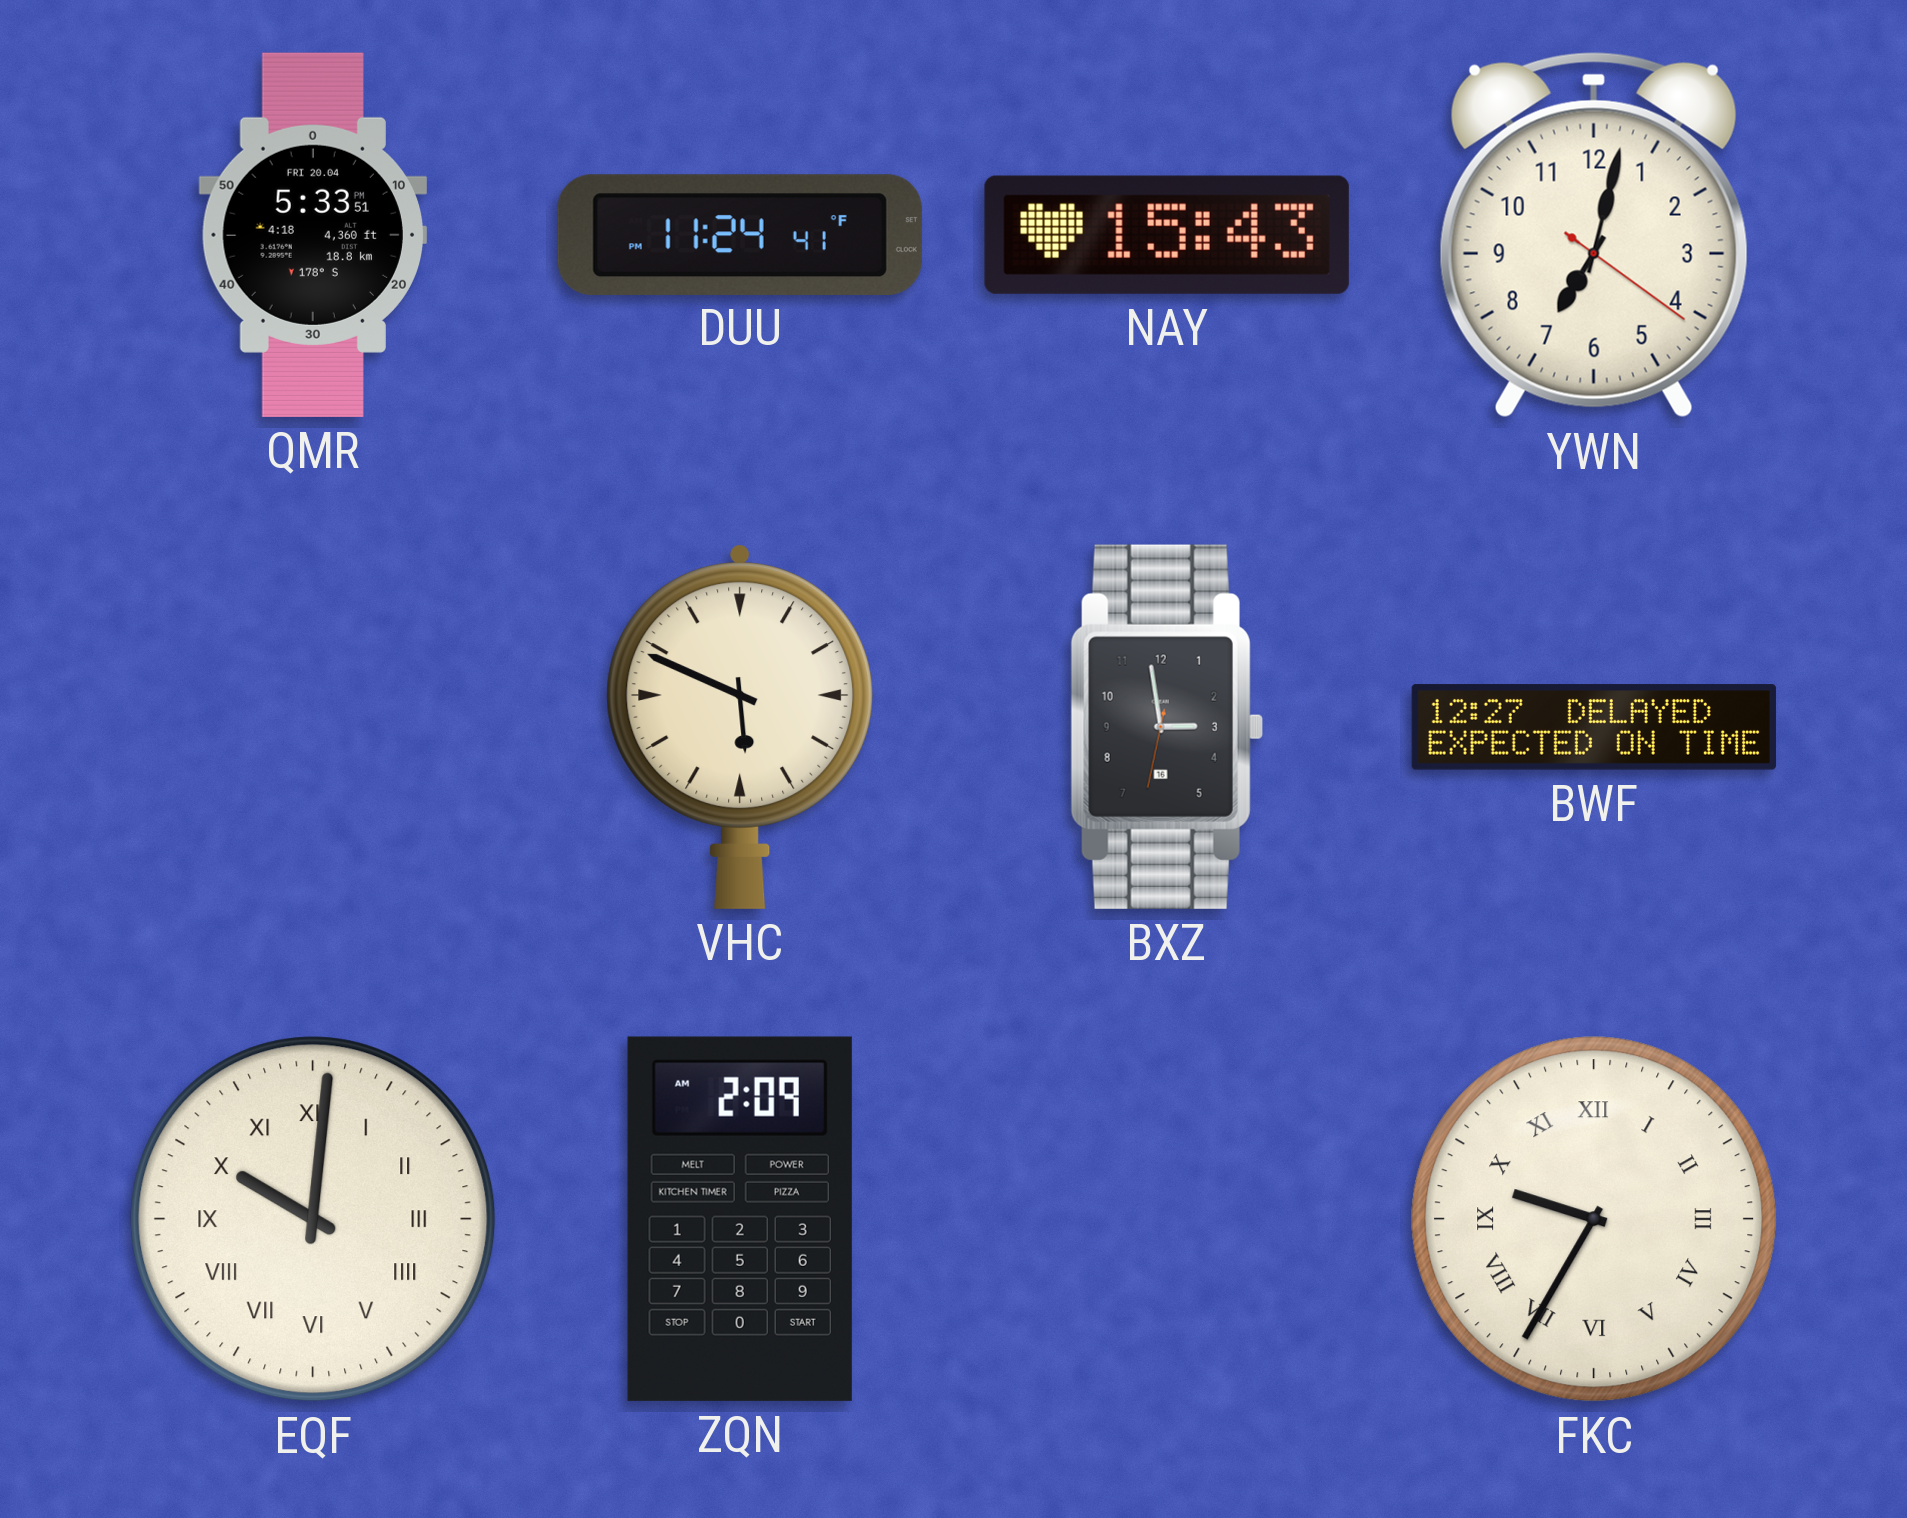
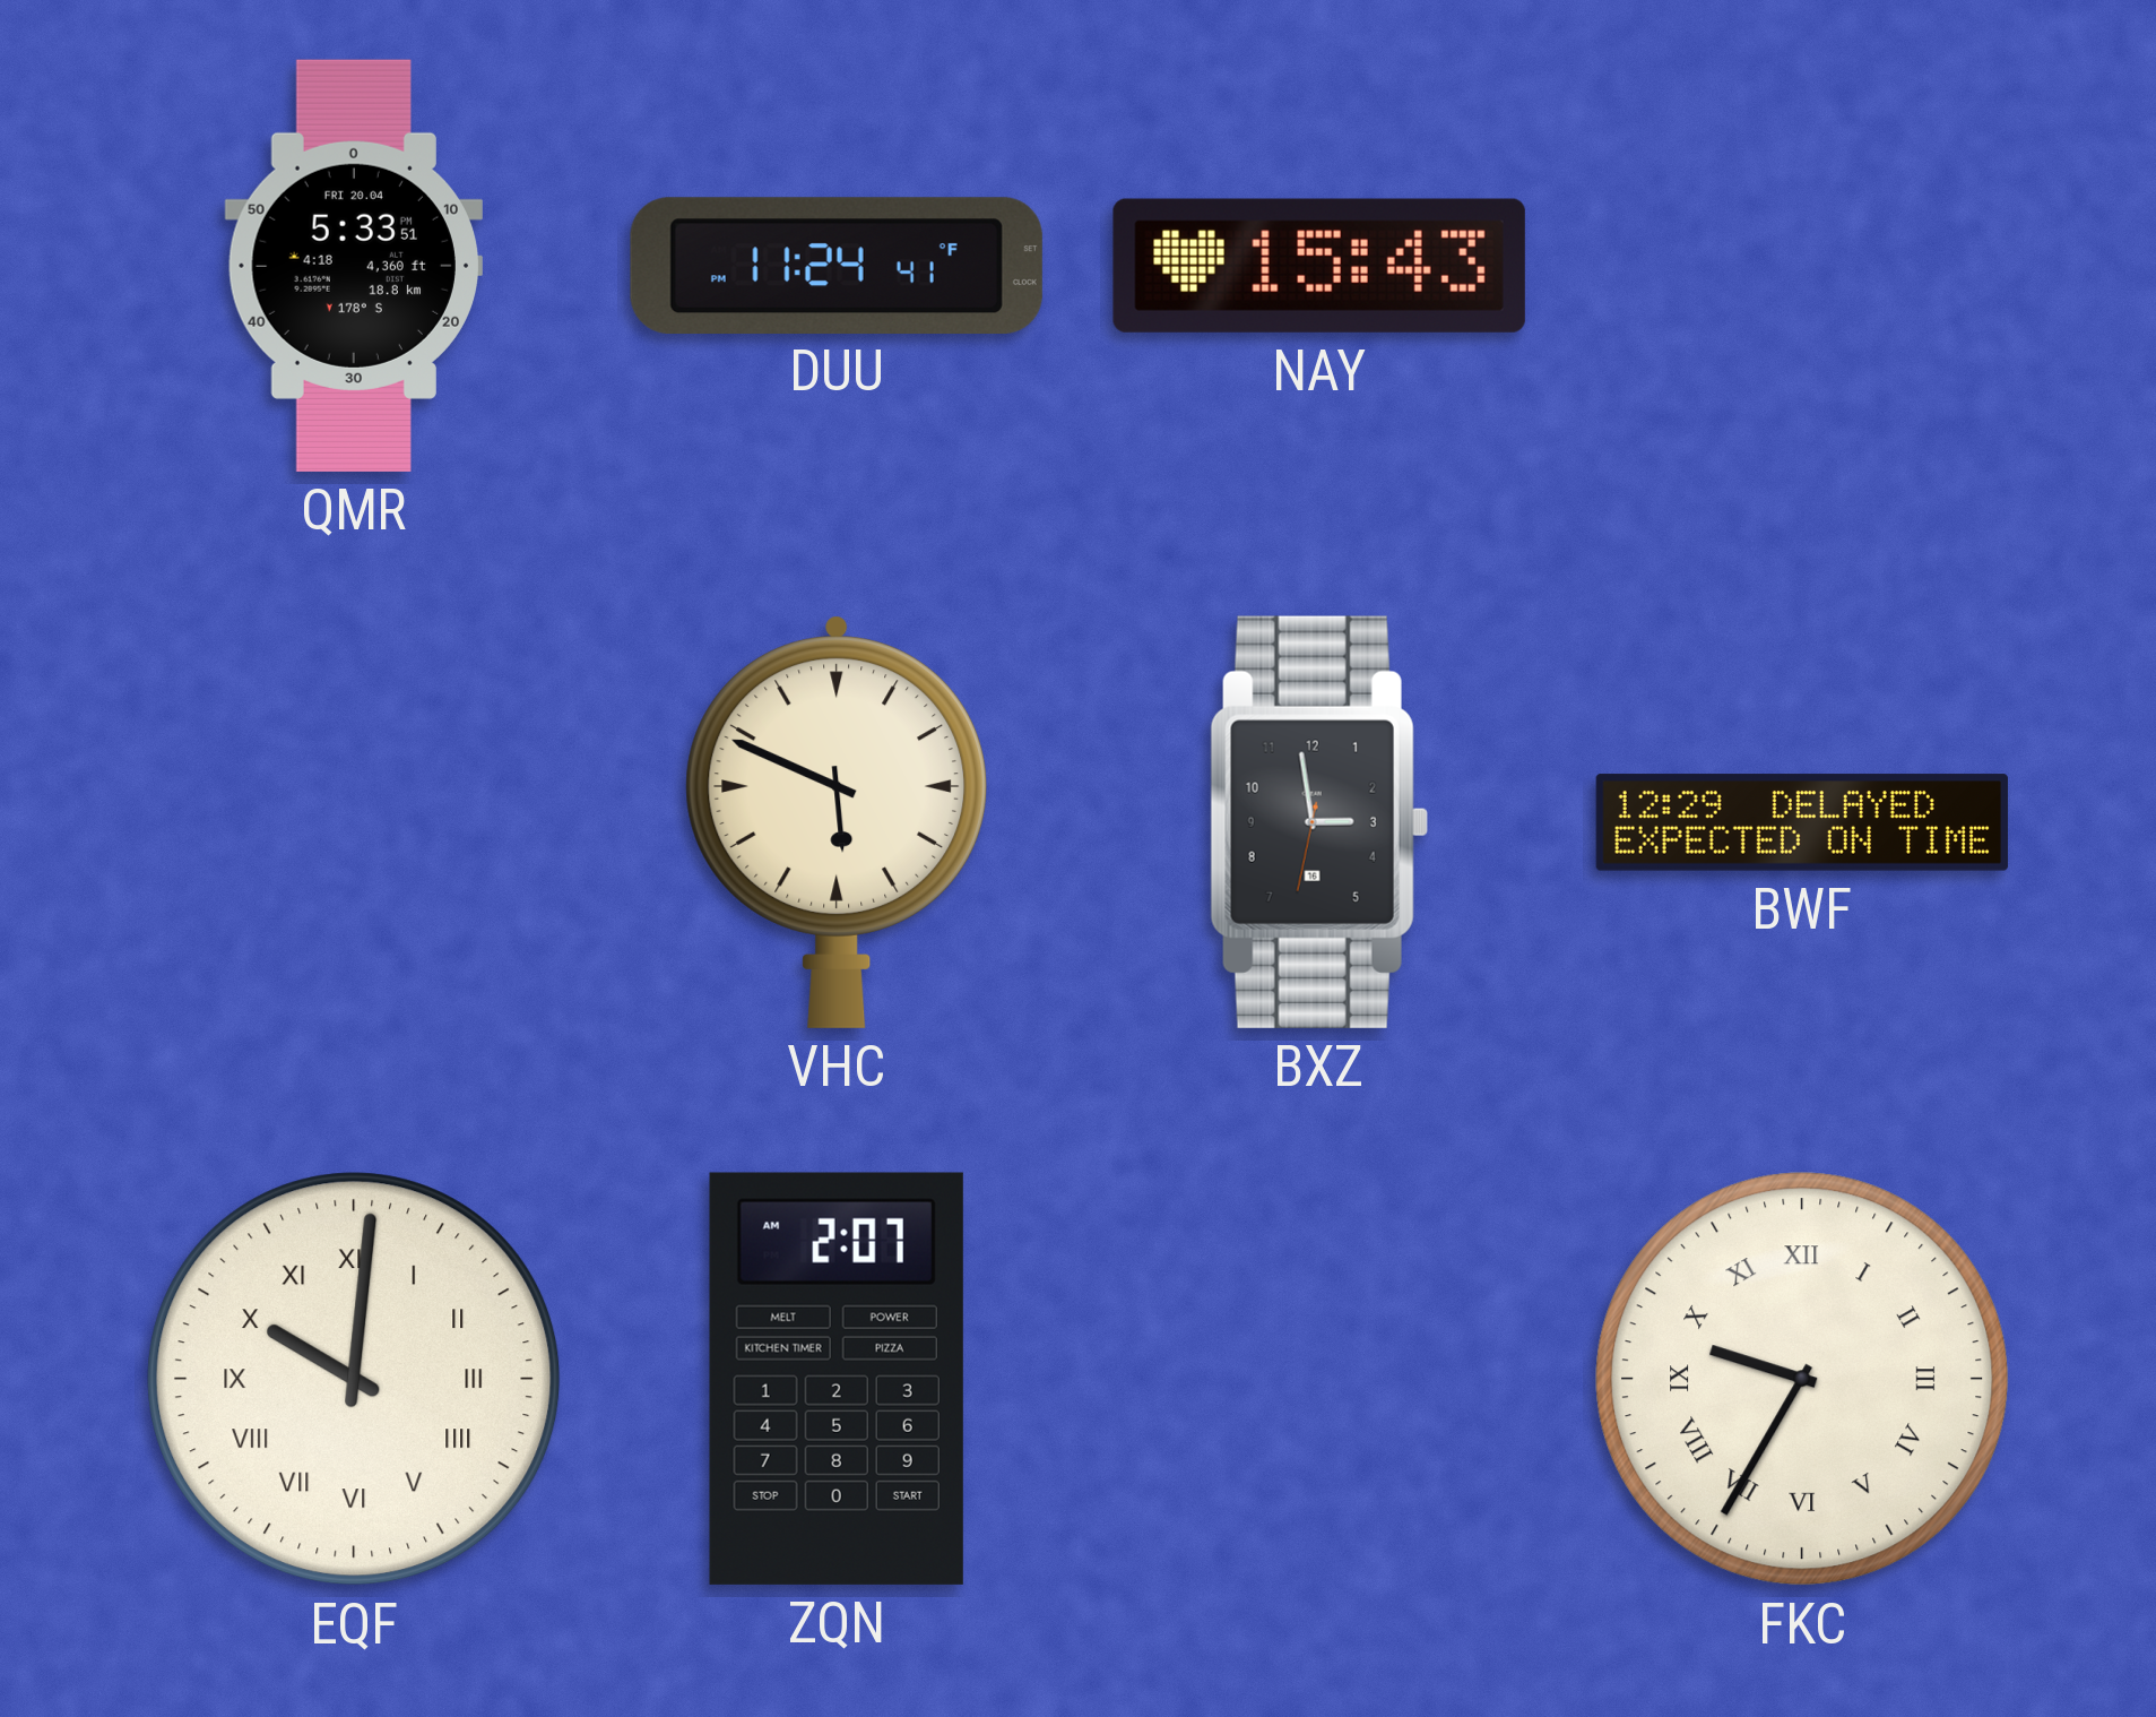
YWN: 7:02 -> none
BWF: 12:27 -> 12:29
ZQN: 2:09 -> 2:07
